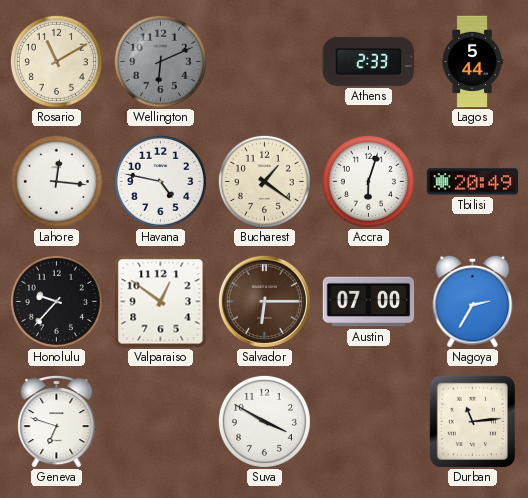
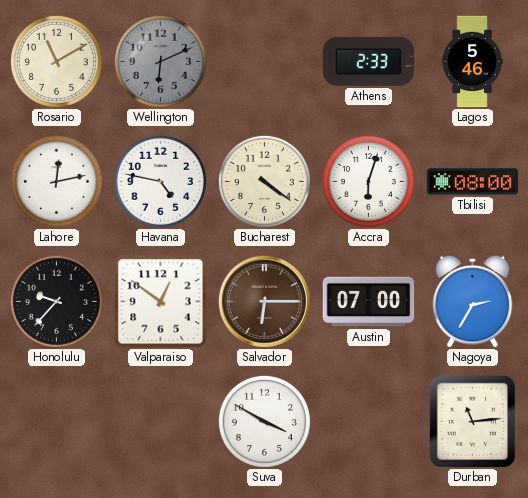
Lagos: 5:44 -> 5:46
Lahore: 12:16 -> 12:13
Bucharest: 1:21 -> 4:21
Tbilisi: 20:49 -> 08:00
Geneva: 6:48 -> none
